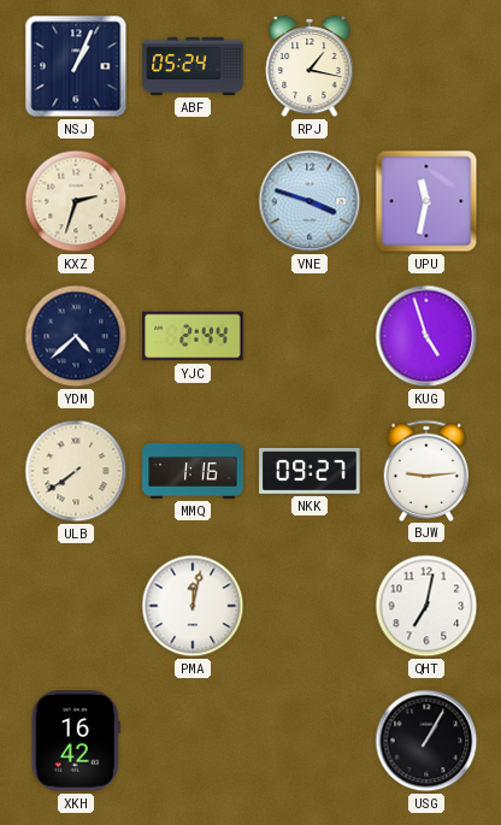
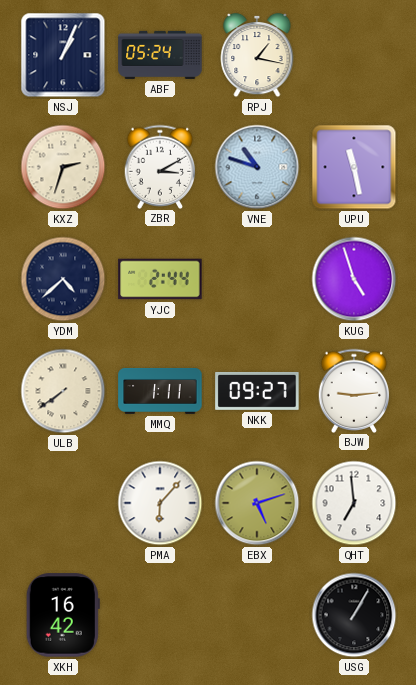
ZBR: none -> 3:10
VNE: 3:48 -> 10:48
UPU: 11:32 -> 11:28
MMQ: 1:16 -> 1:11
PMA: 12:02 -> 6:07
EBX: none -> 5:12
QHT: 7:02 -> 6:59
